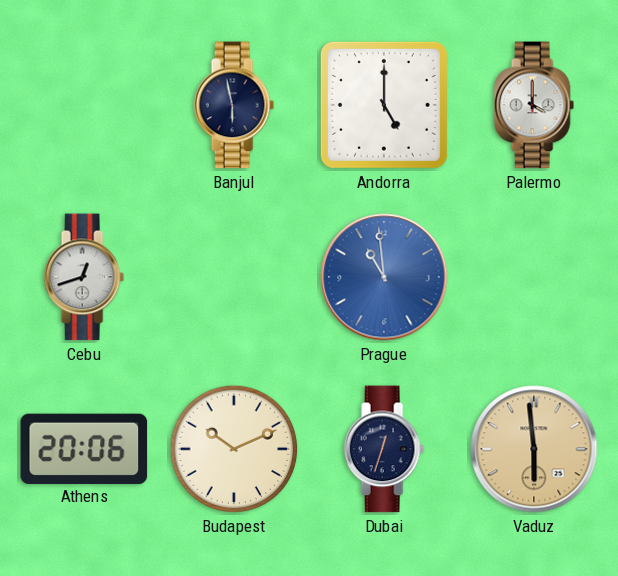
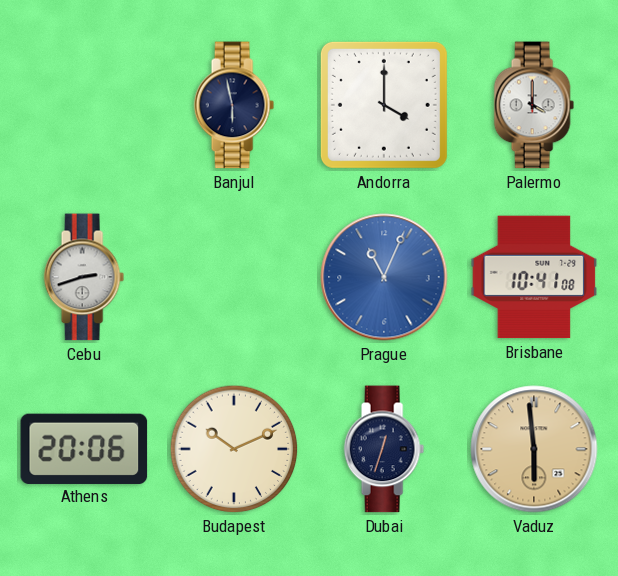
Andorra: 5:00 -> 4:00
Cebu: 12:42 -> 2:42
Prague: 10:59 -> 11:04
Brisbane: none -> 10:41
